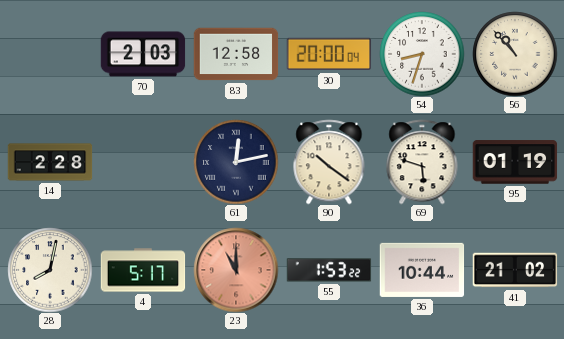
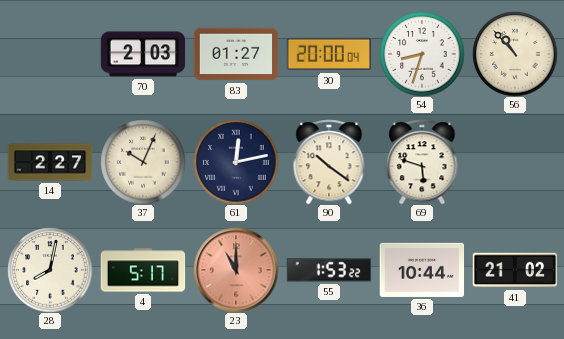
83: 12:58 -> 01:27
14: 2:28 -> 2:27
37: none -> 10:04
95: 01:19 -> none
